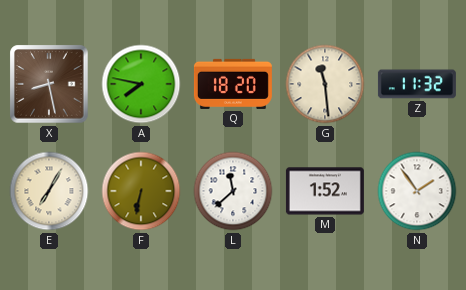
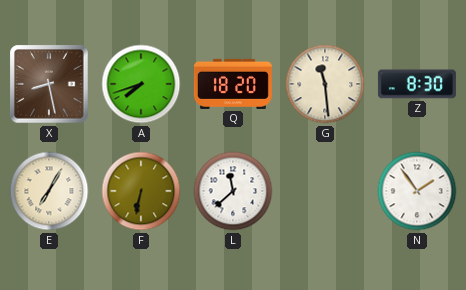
A: 7:47 -> 7:42
Z: 11:32 -> 8:30
M: 1:52 -> none
